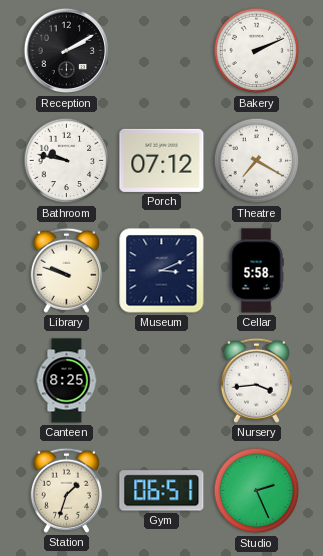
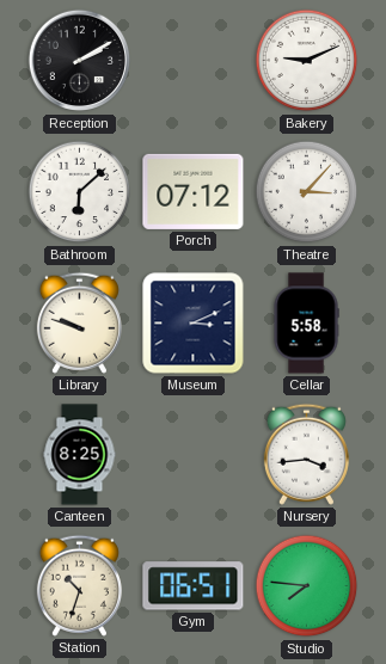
Bakery: 2:11 -> 9:11
Bathroom: 9:47 -> 6:08
Theatre: 7:20 -> 3:07
Station: 1:33 -> 10:33
Studio: 2:26 -> 7:46
